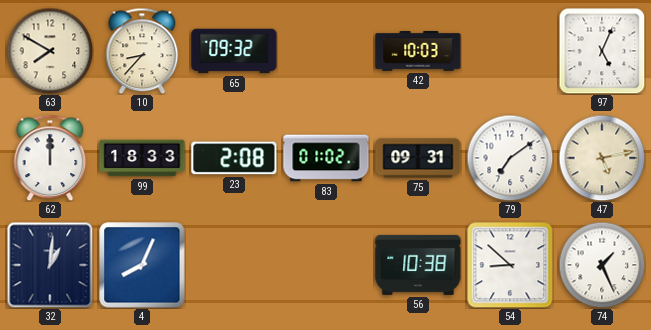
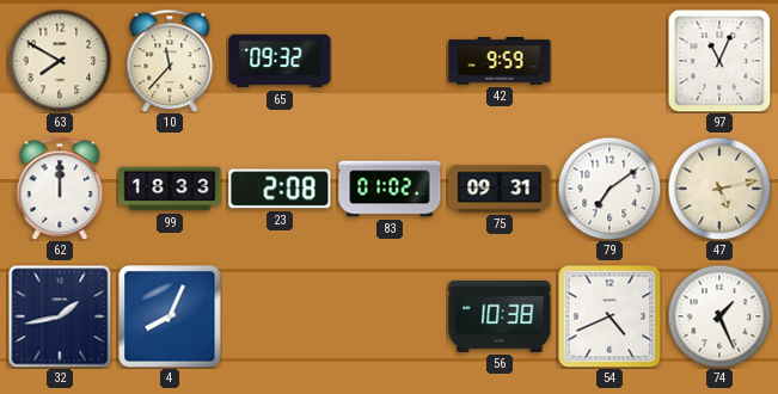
10: 8:37 -> 11:37
42: 10:03 -> 9:59
97: 5:04 -> 11:04
32: 1:01 -> 1:43
54: 8:52 -> 4:41
